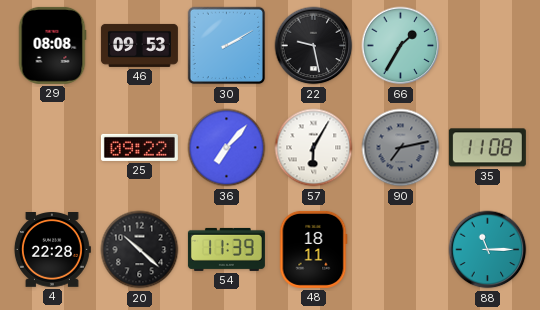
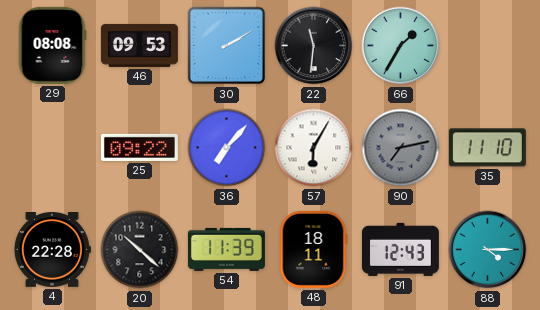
22: 9:28 -> 11:31
35: 11:08 -> 11:10
91: none -> 12:43
88: 11:15 -> 4:15
